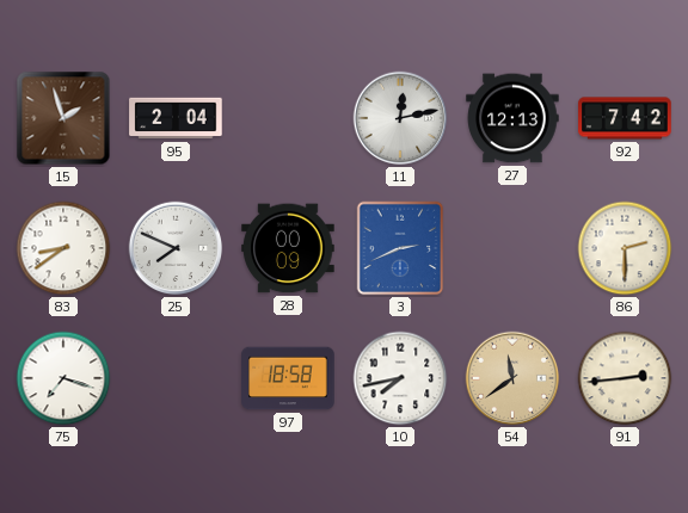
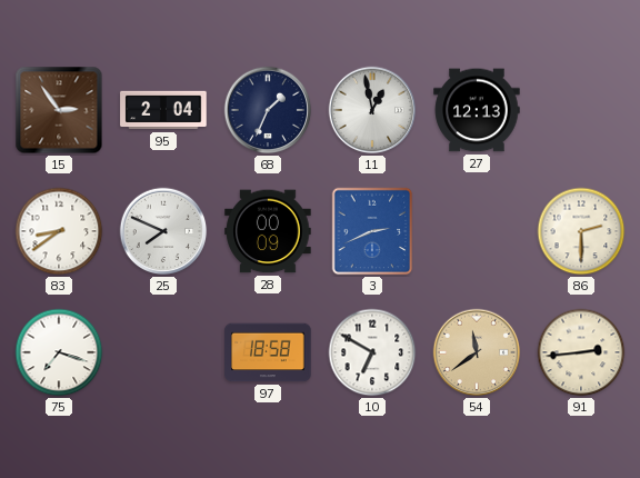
15: 1:57 -> 2:54
68: none -> 1:34
11: 12:13 -> 12:58
92: 7:42 -> none
10: 7:43 -> 6:50
